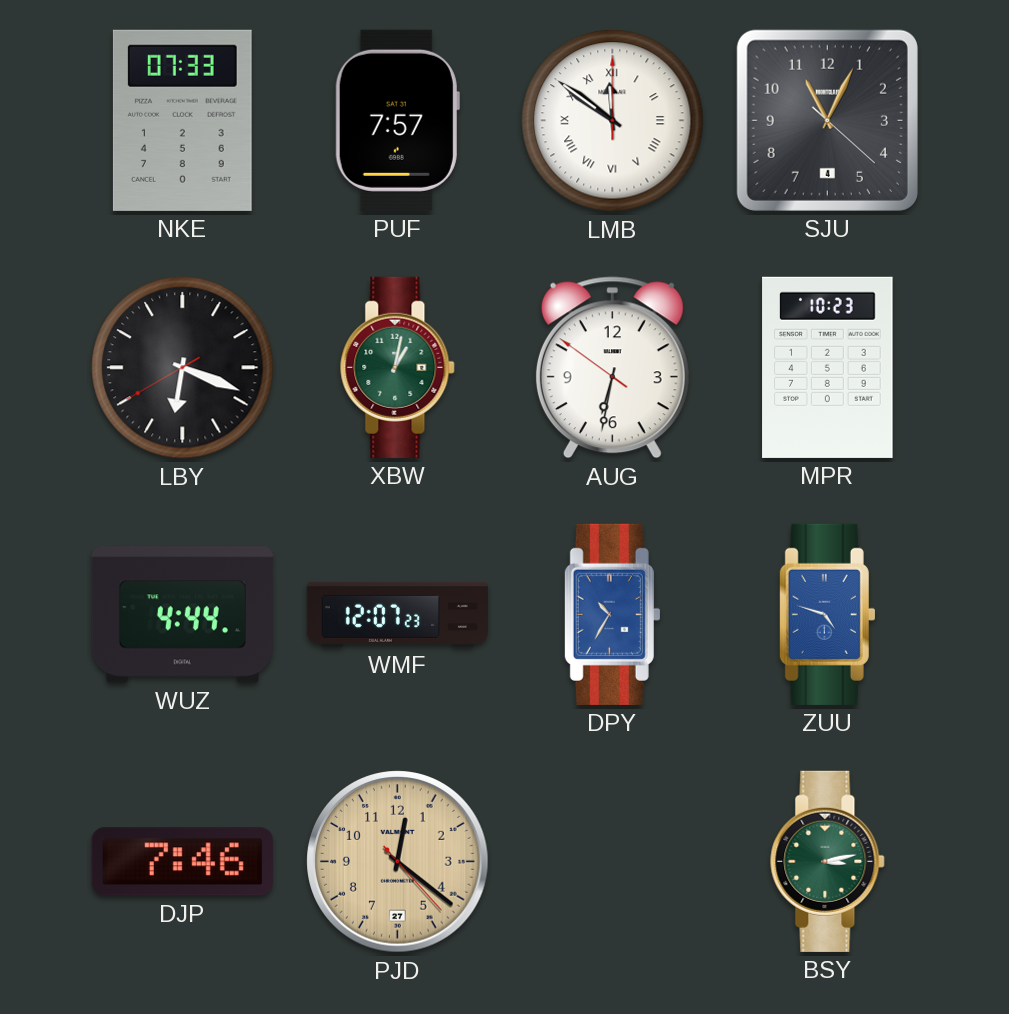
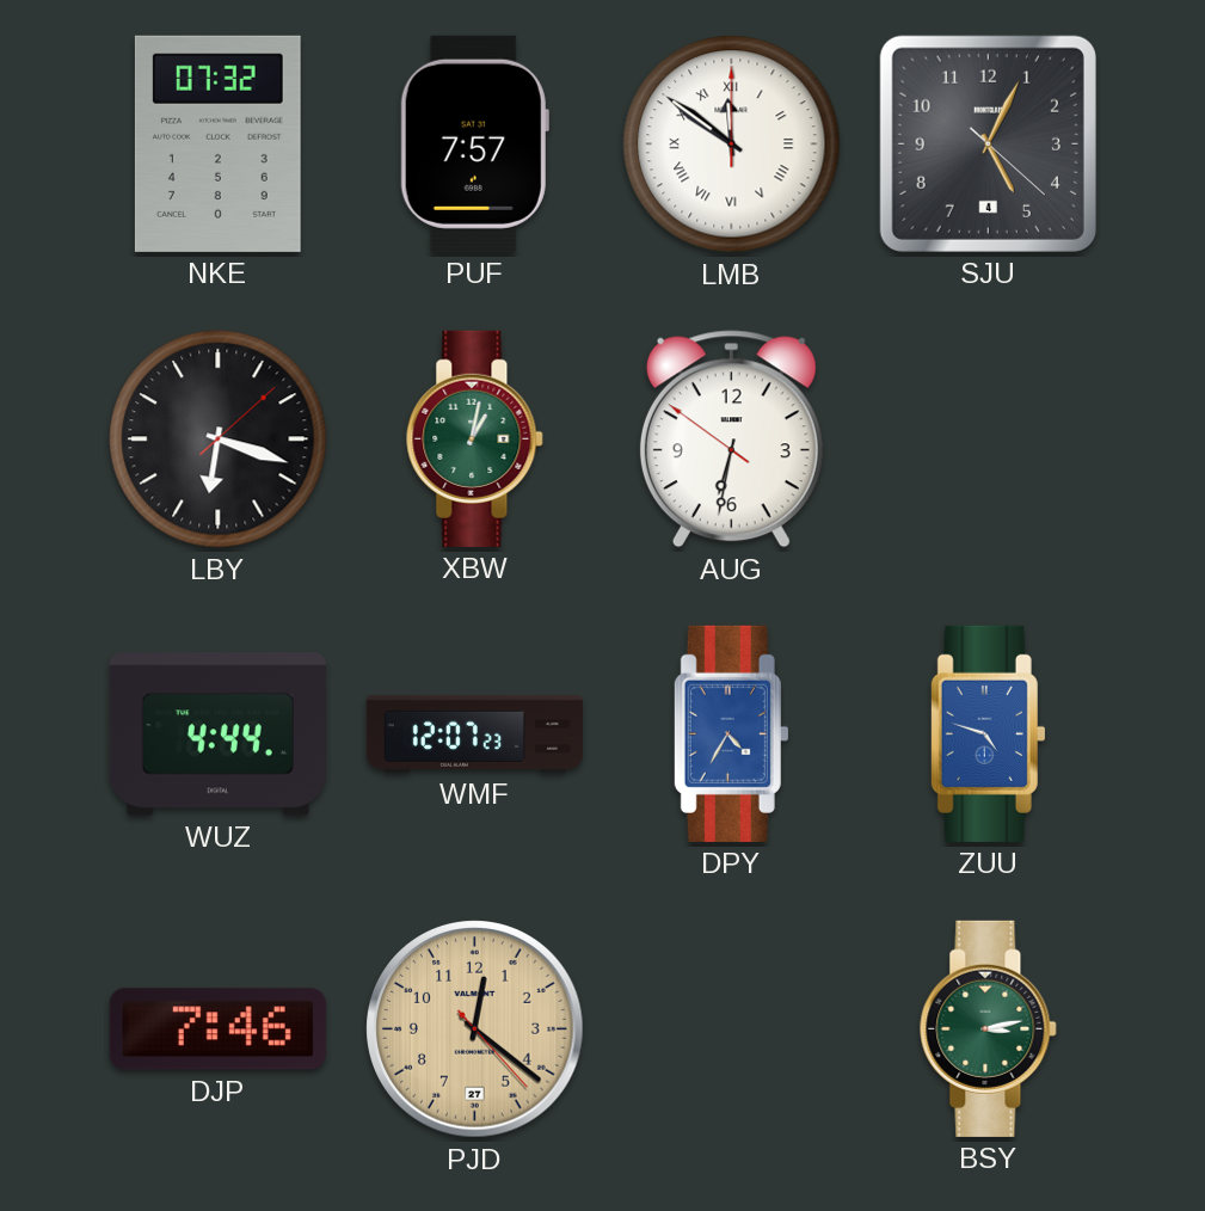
NKE: 07:33 -> 07:32
SJU: 11:04 -> 5:04
LBY: 6:18:40 -> 6:18:08
MPR: 10:23 -> none
DPY: 10:35 -> 4:35
